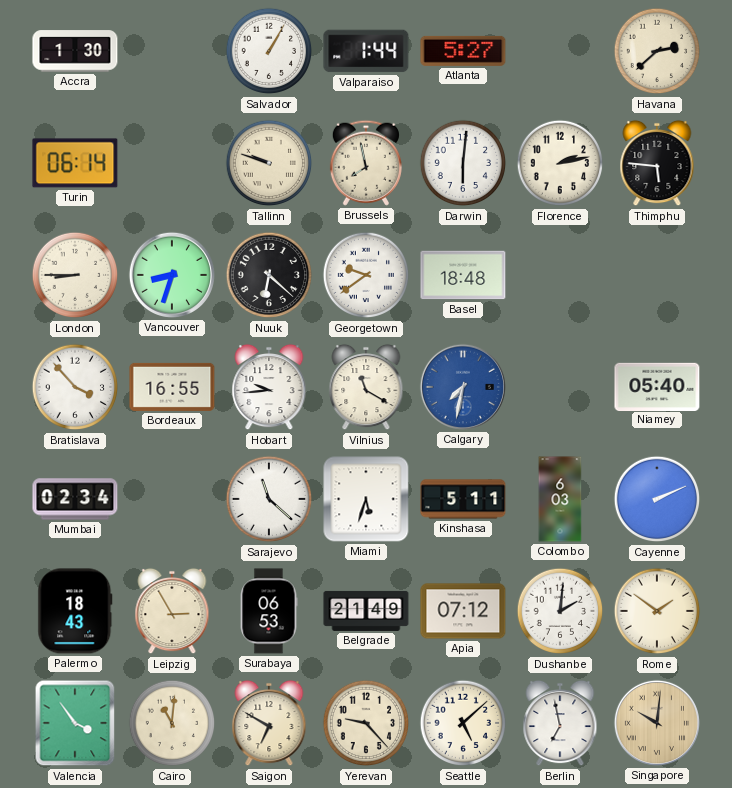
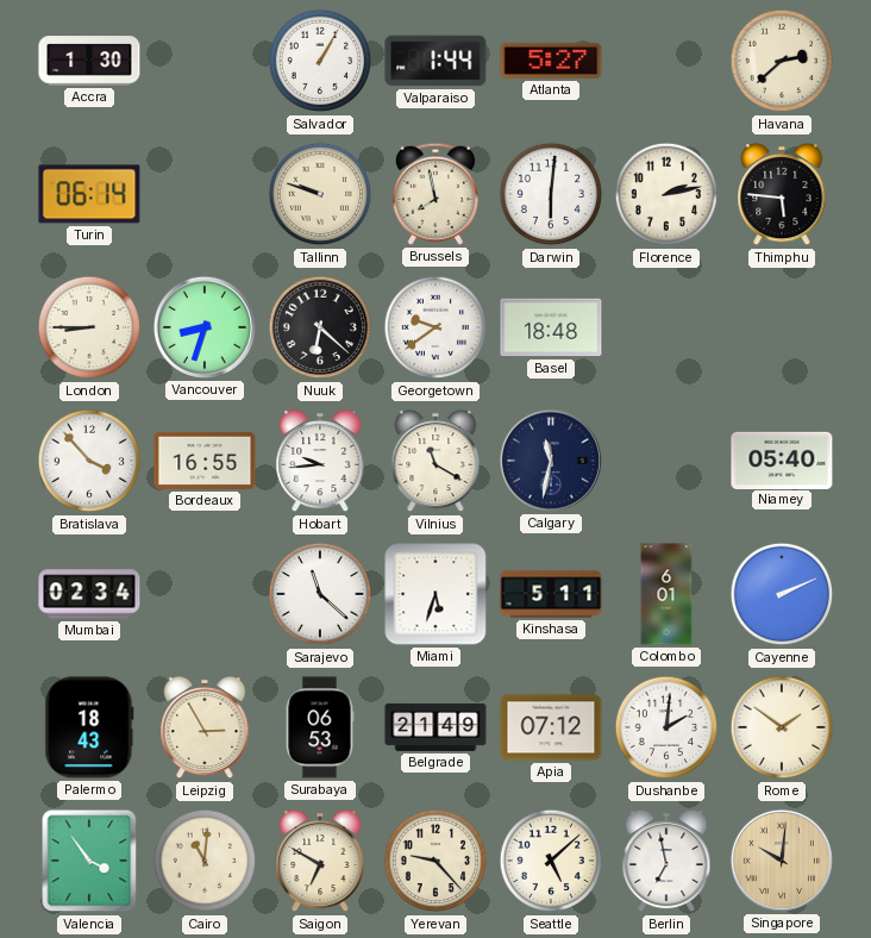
Calgary: 7:32 -> 11:32
Calgary dial: blue -> navy
Colombo: 6:03 -> 6:01
